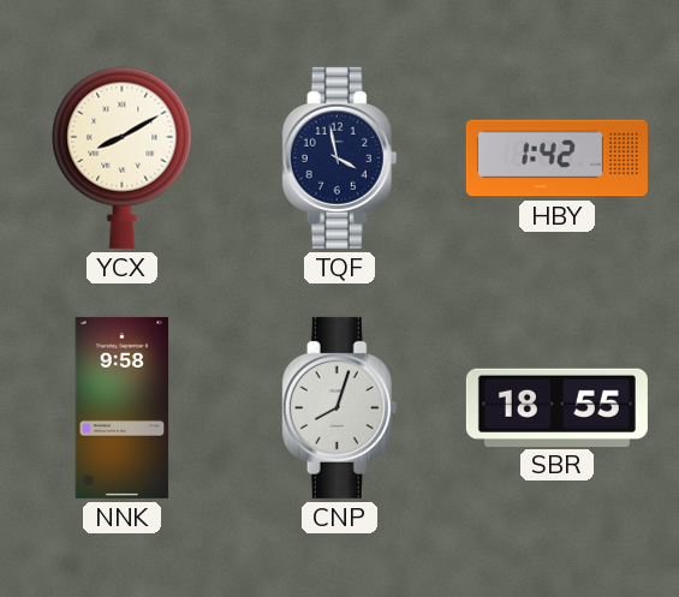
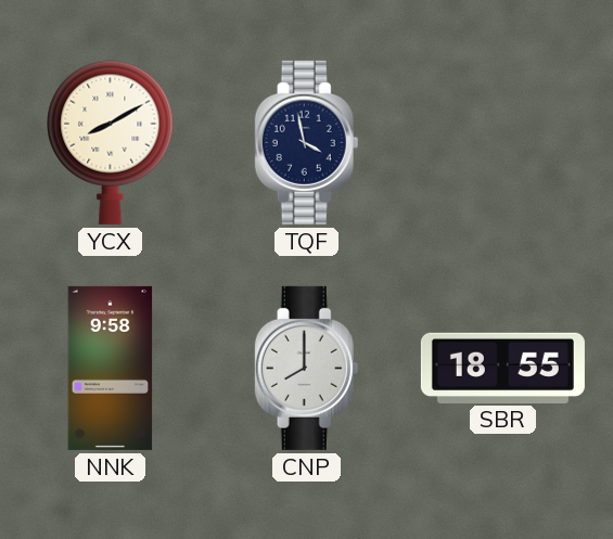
HBY: 1:42 -> none
CNP: 8:03 -> 8:00
